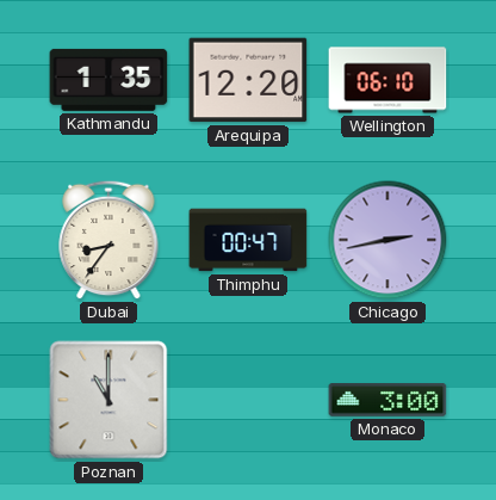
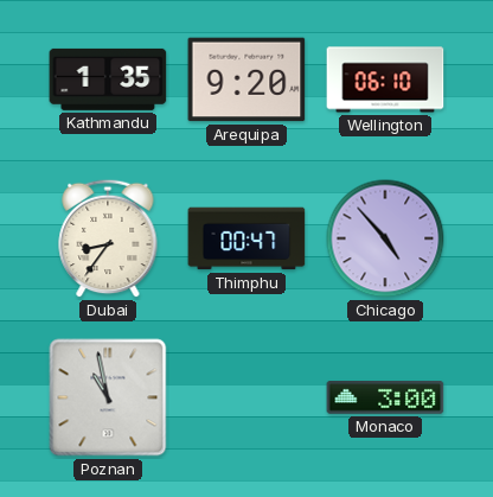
Arequipa: 12:20 -> 9:20
Chicago: 2:43 -> 4:53
Poznan: 11:00 -> 10:58
